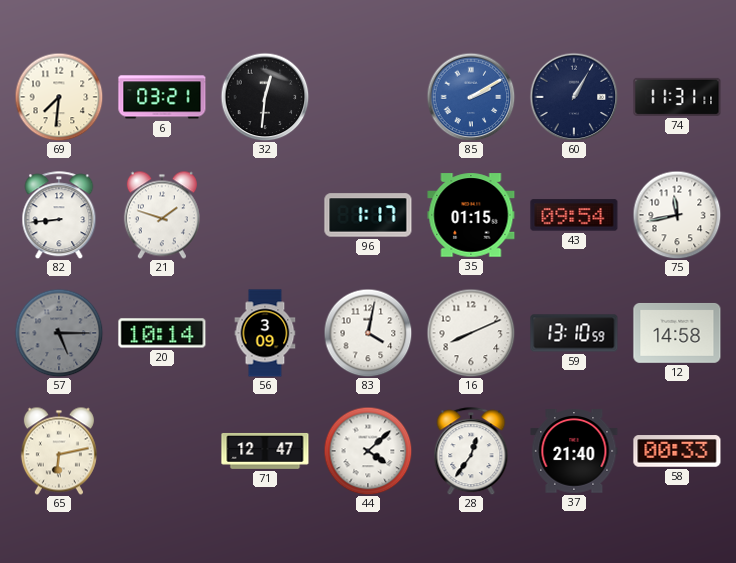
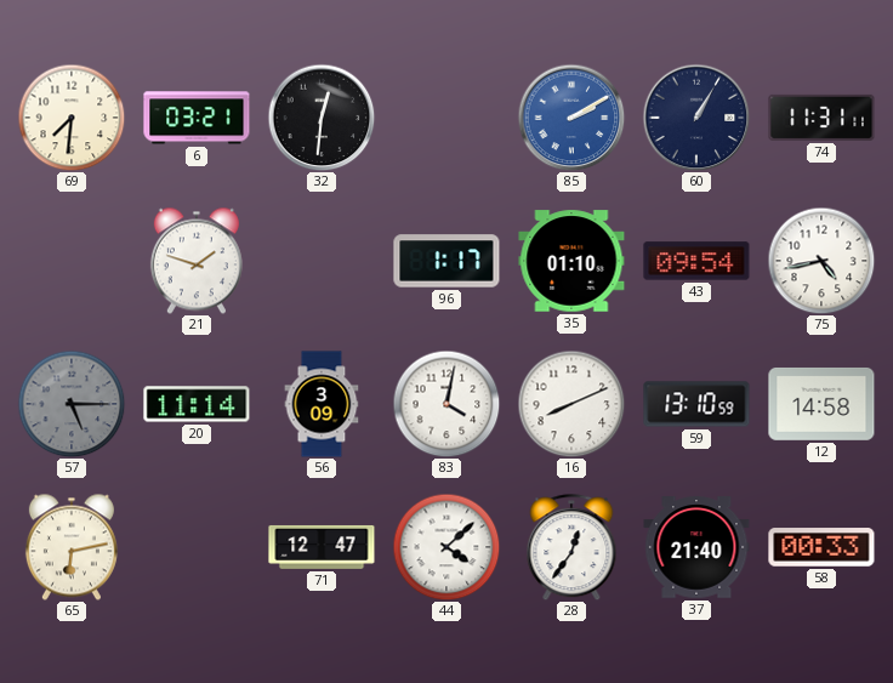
82: 8:44 -> none
35: 01:15 -> 01:10
75: 11:43 -> 4:43
20: 10:14 -> 11:14
